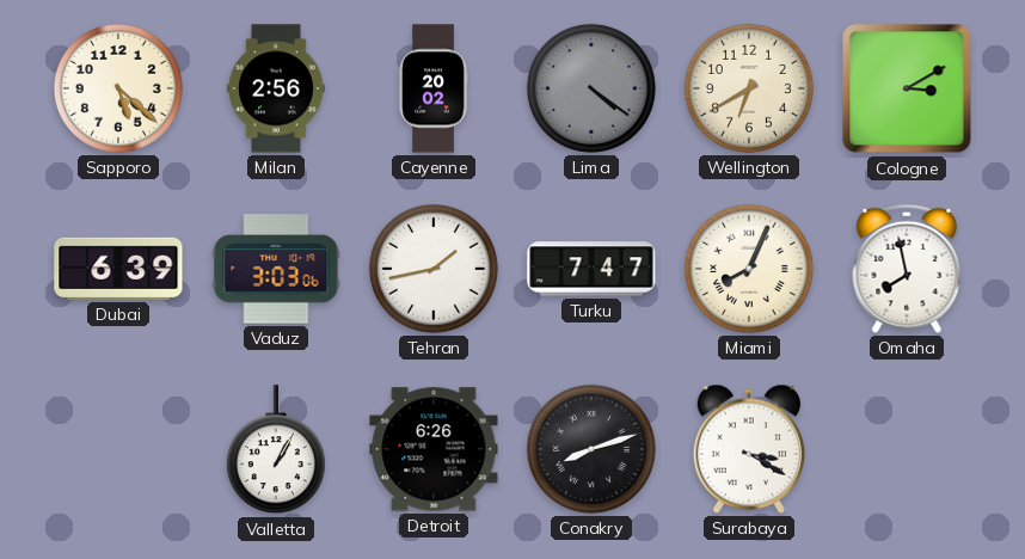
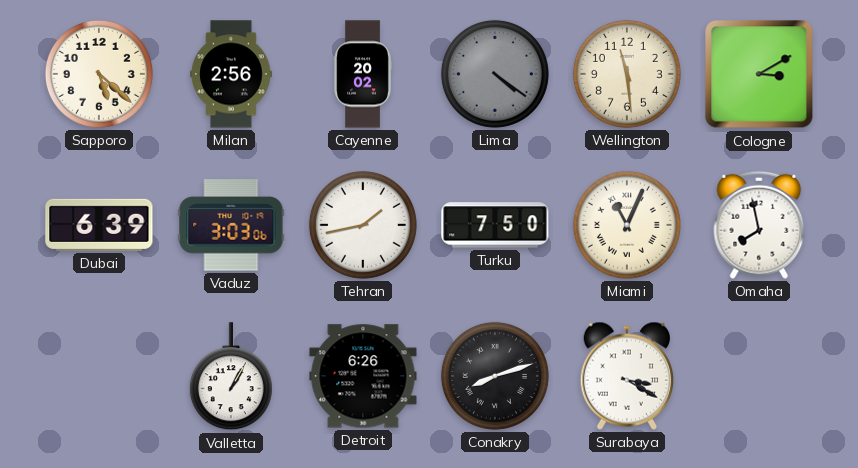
Wellington: 6:40 -> 11:29
Turku: 7:47 -> 7:50
Miami: 8:04 -> 11:04
